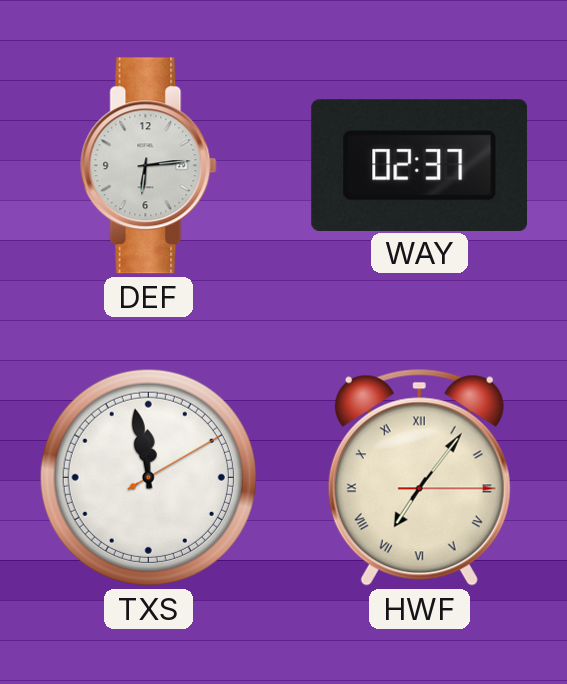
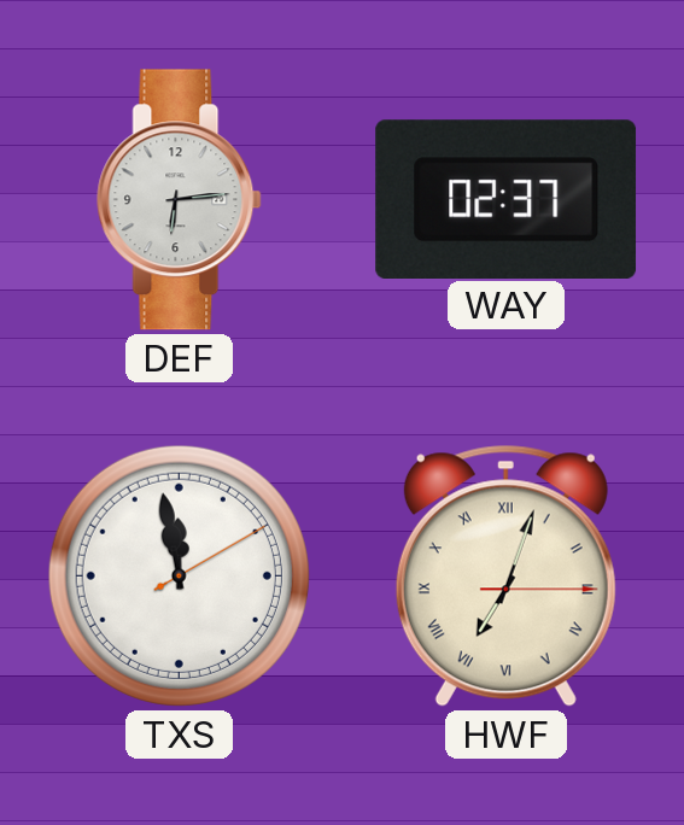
HWF: 7:06 -> 7:03
